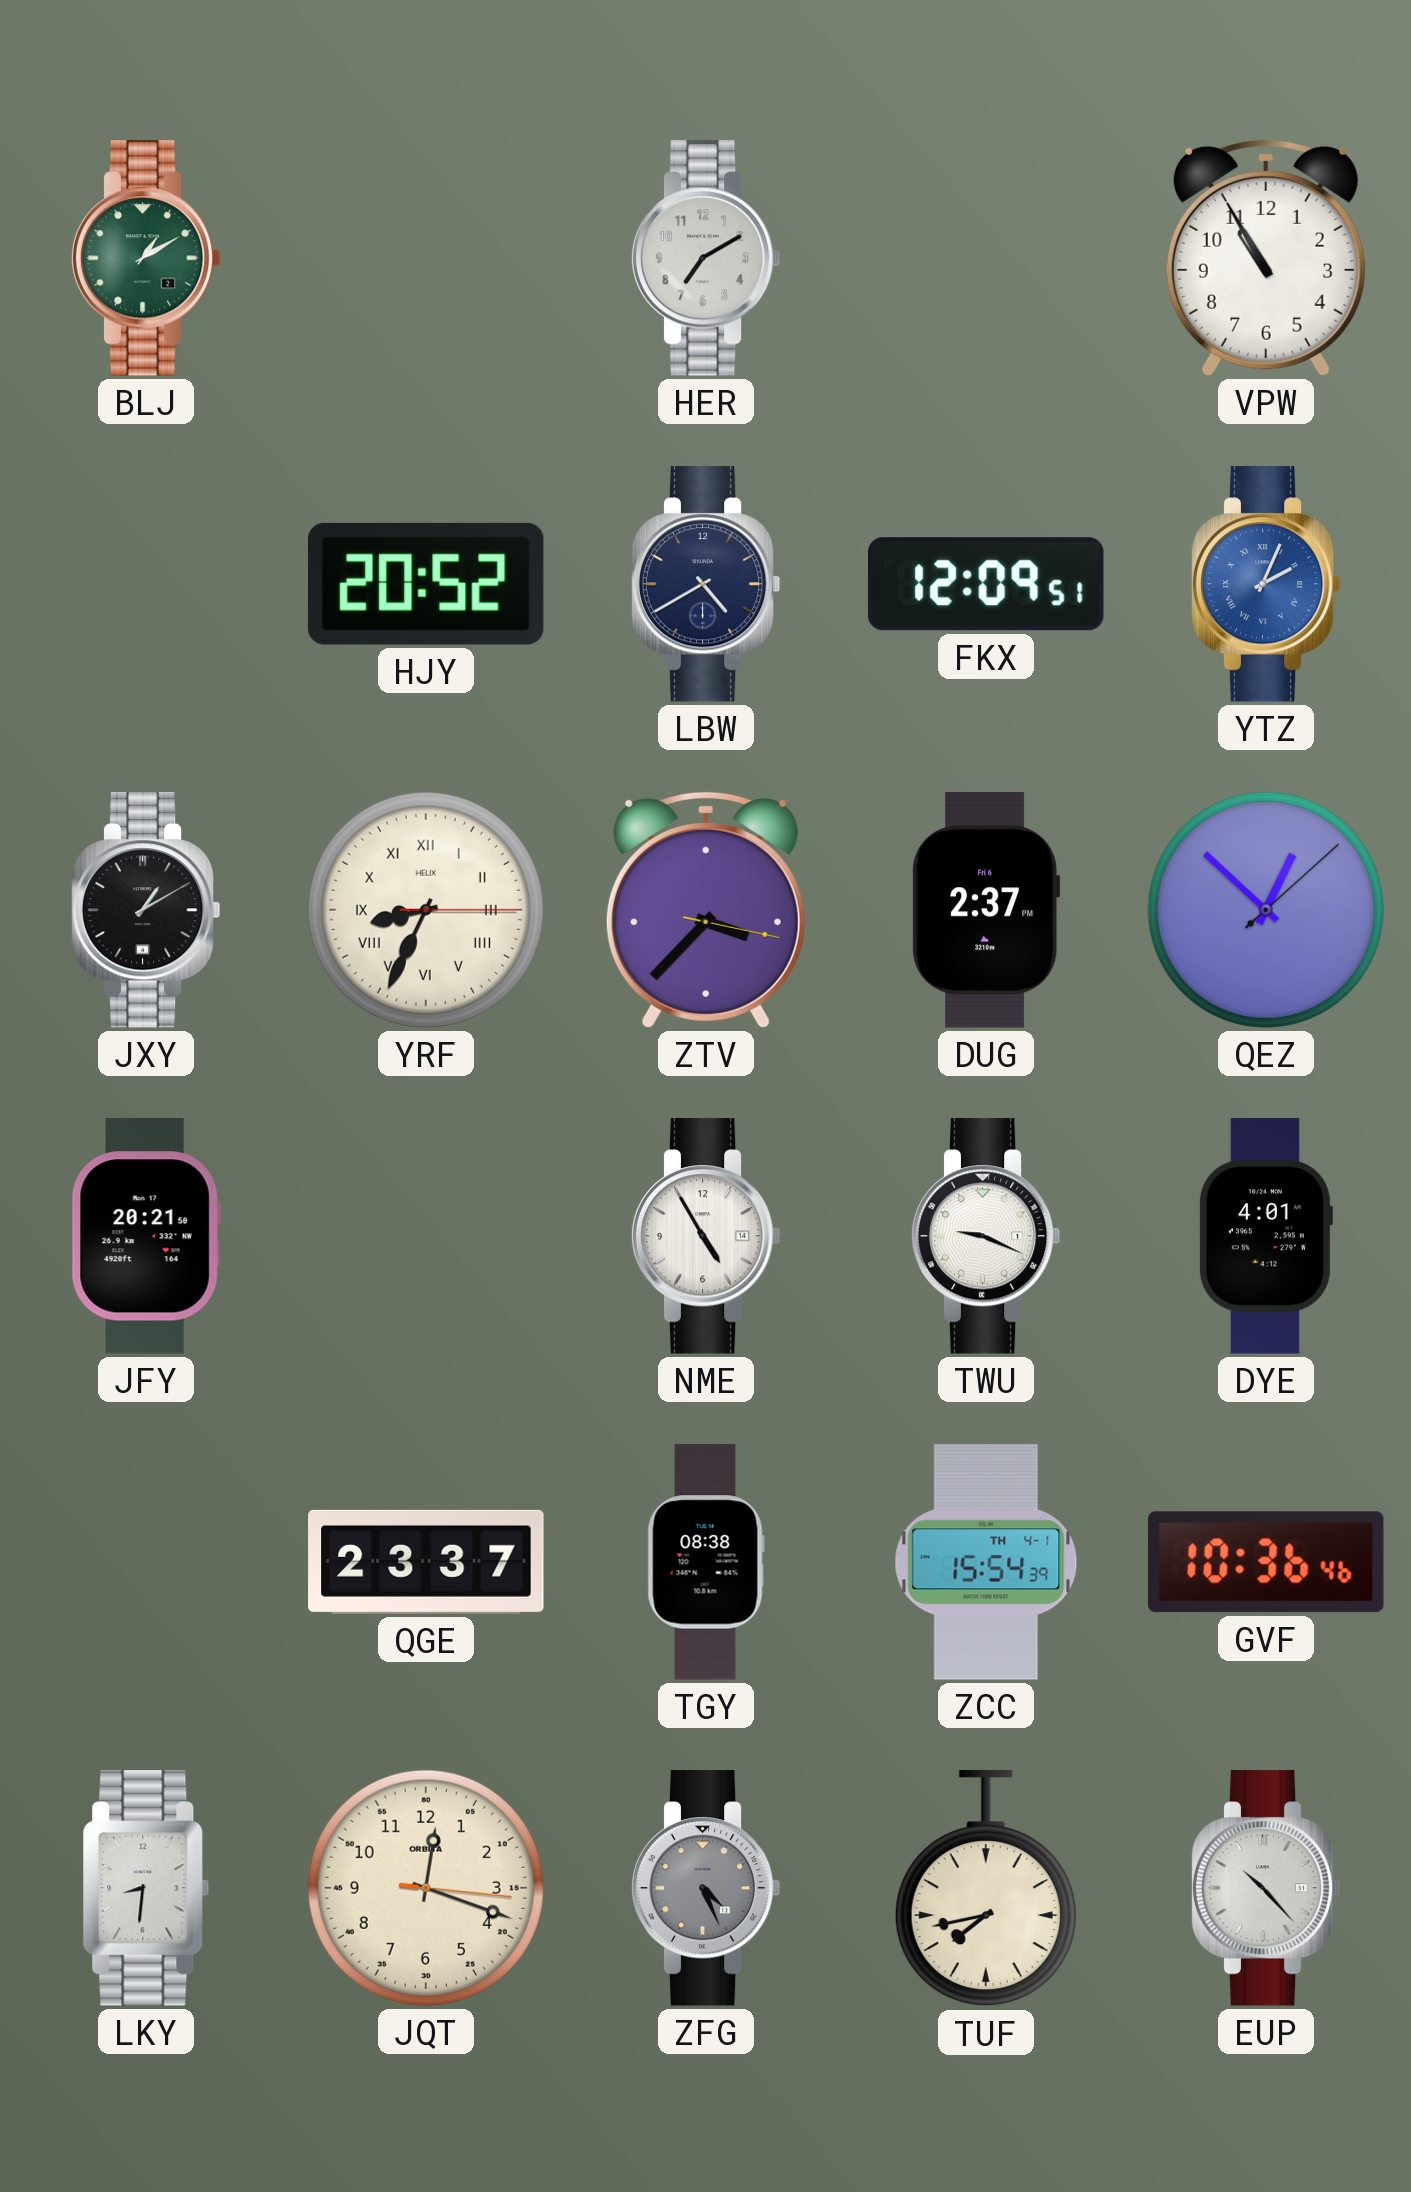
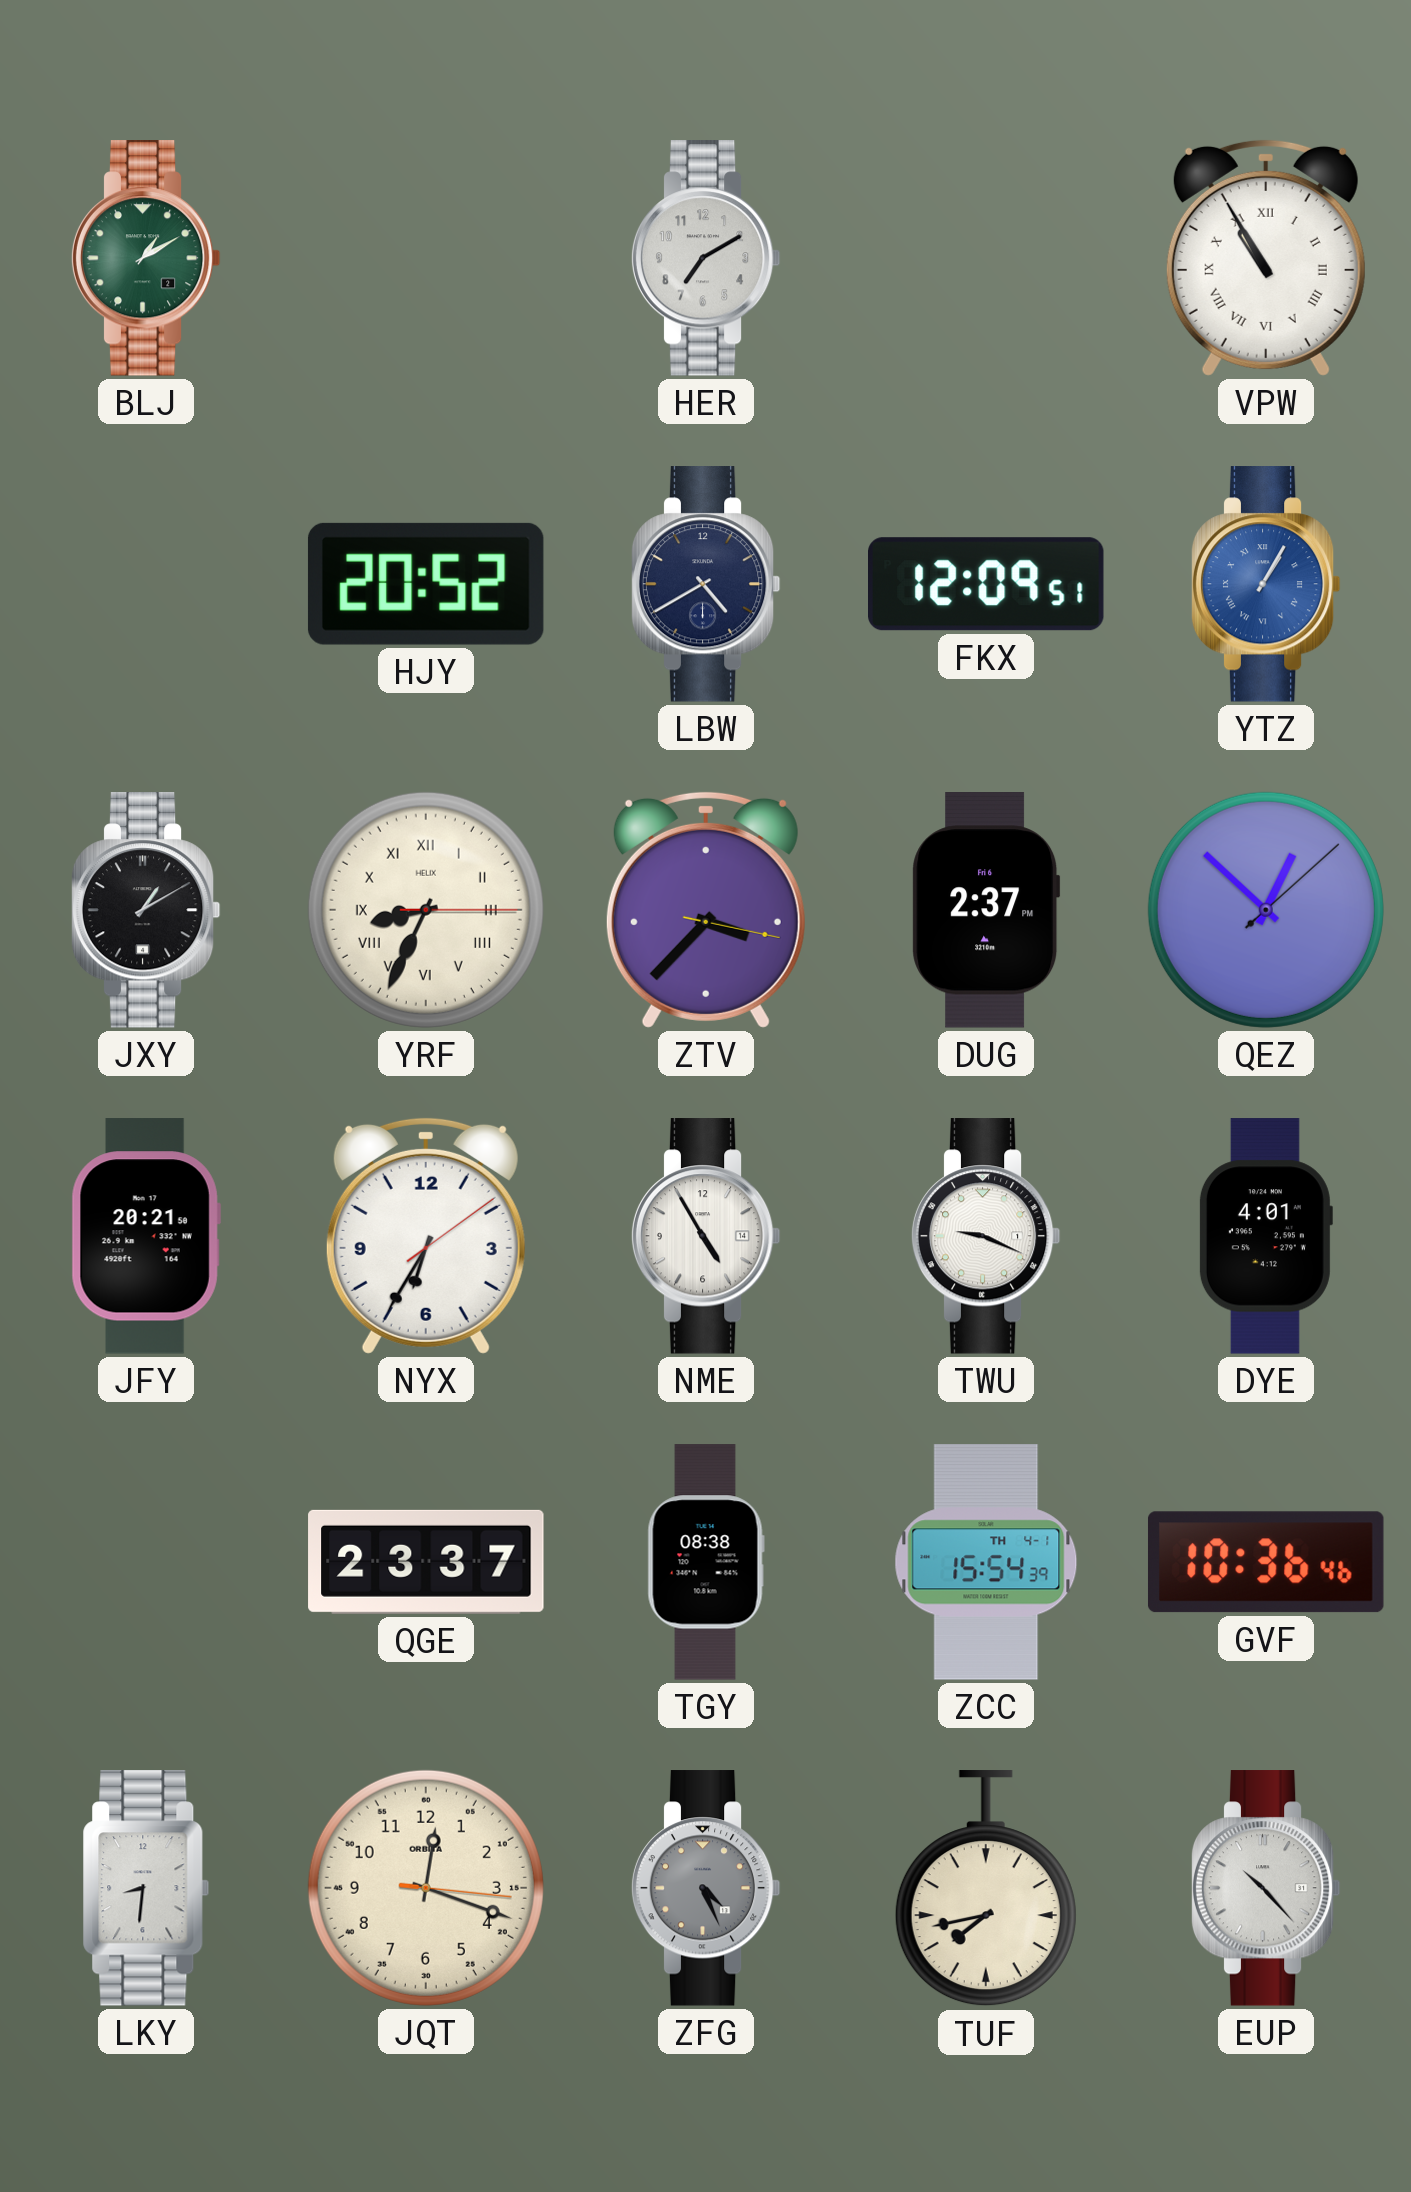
VPW numerals: Arabic -> Roman
YTZ: 2:04 -> 1:05
NYX: none -> 6:35
